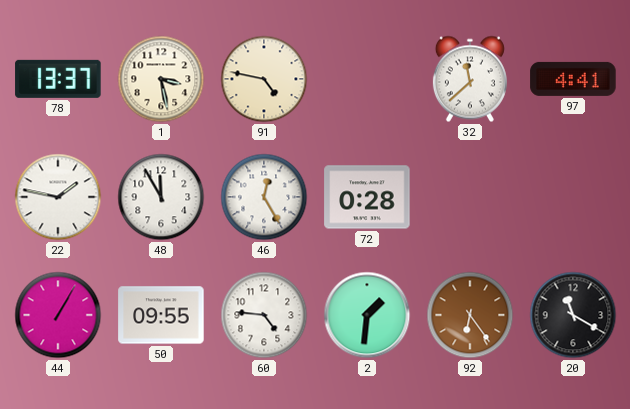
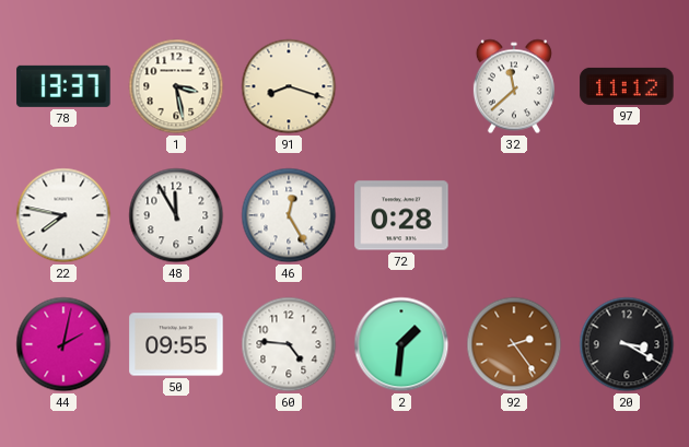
91: 4:47 -> 8:18
97: 4:41 -> 11:12
22: 1:47 -> 7:47
44: 1:05 -> 2:02
92: 6:24 -> 2:24
20: 11:20 -> 3:20
